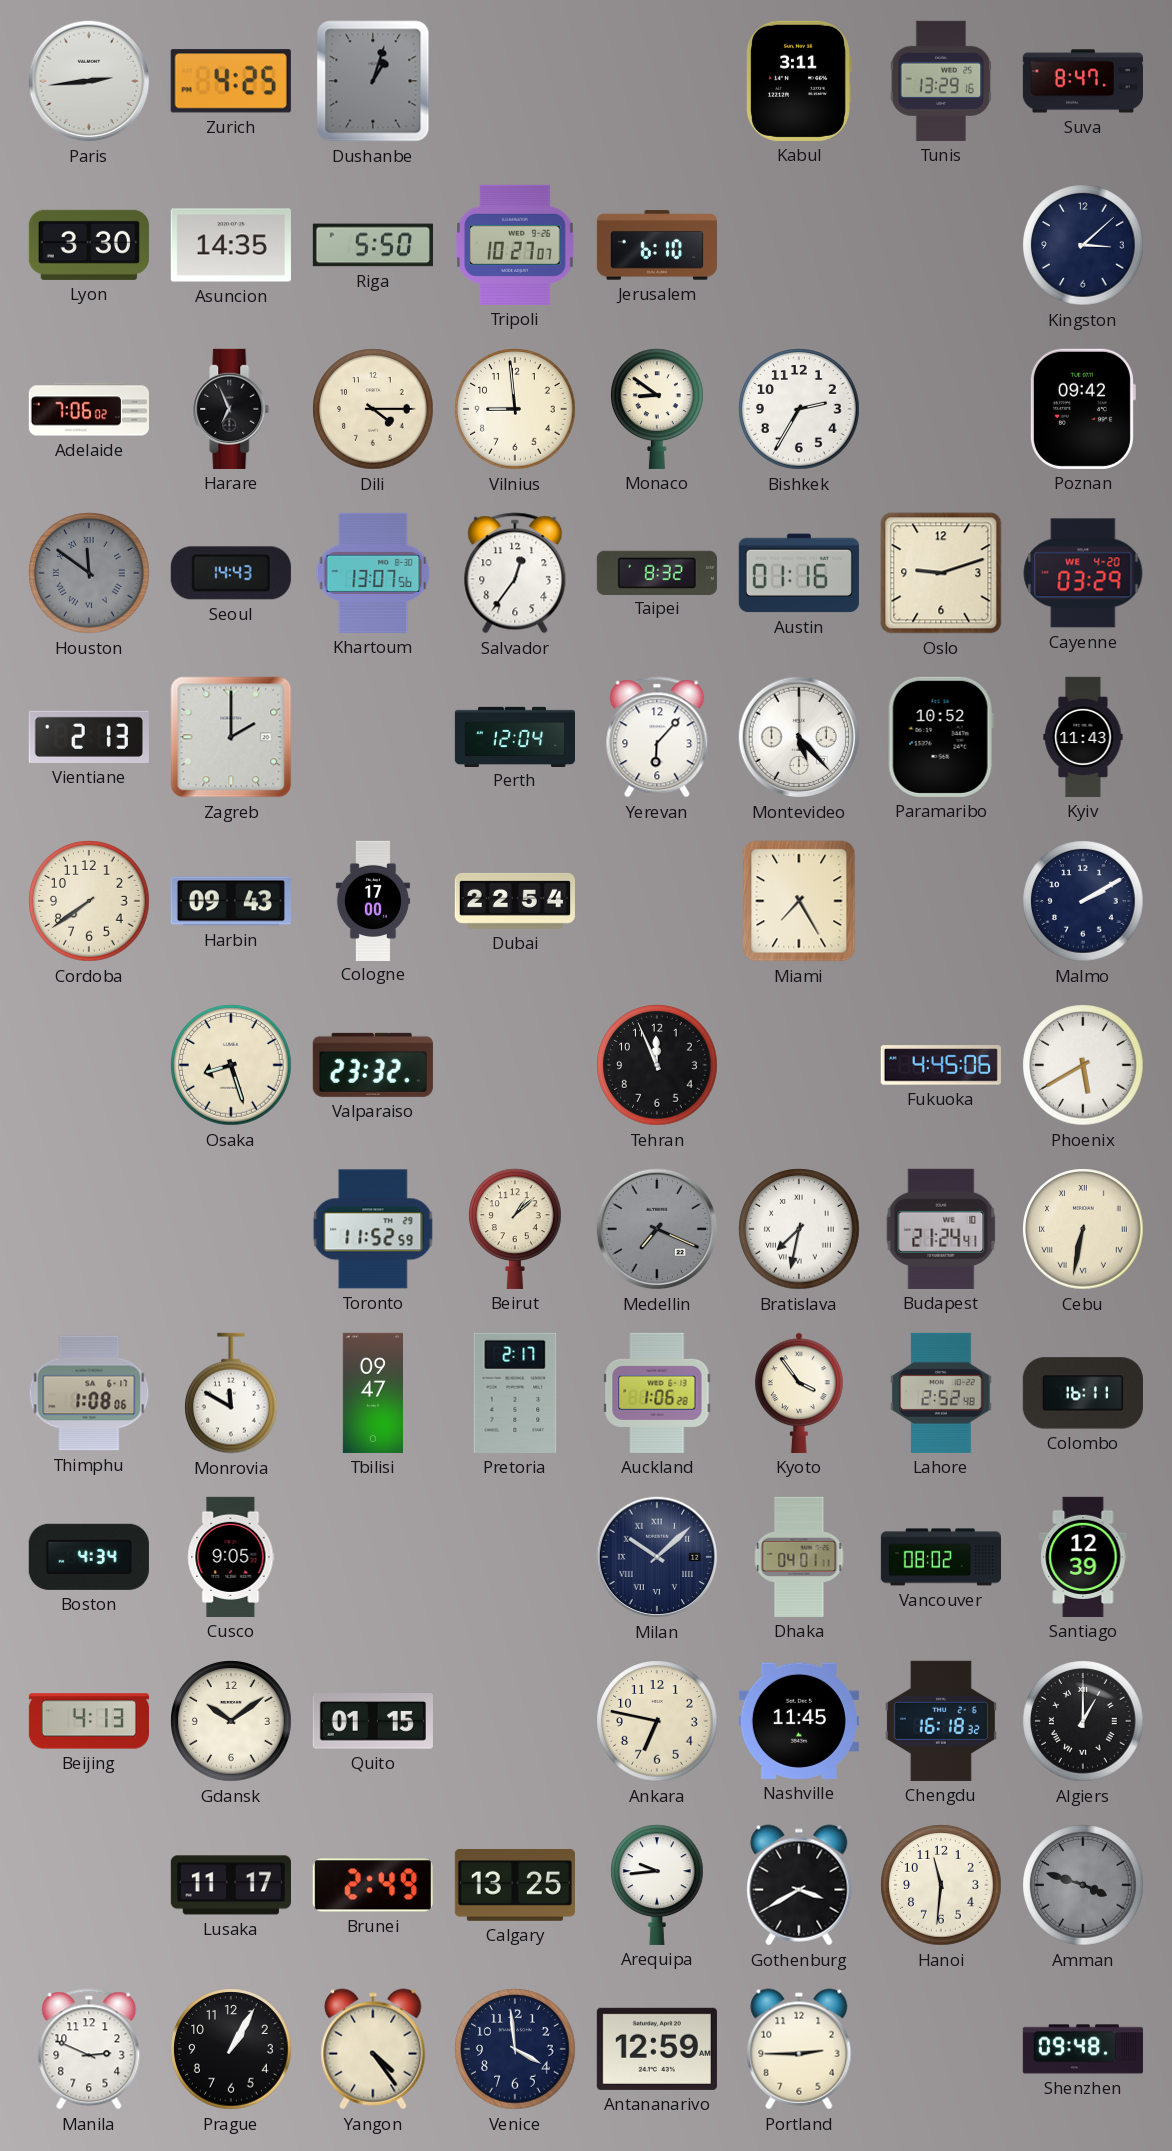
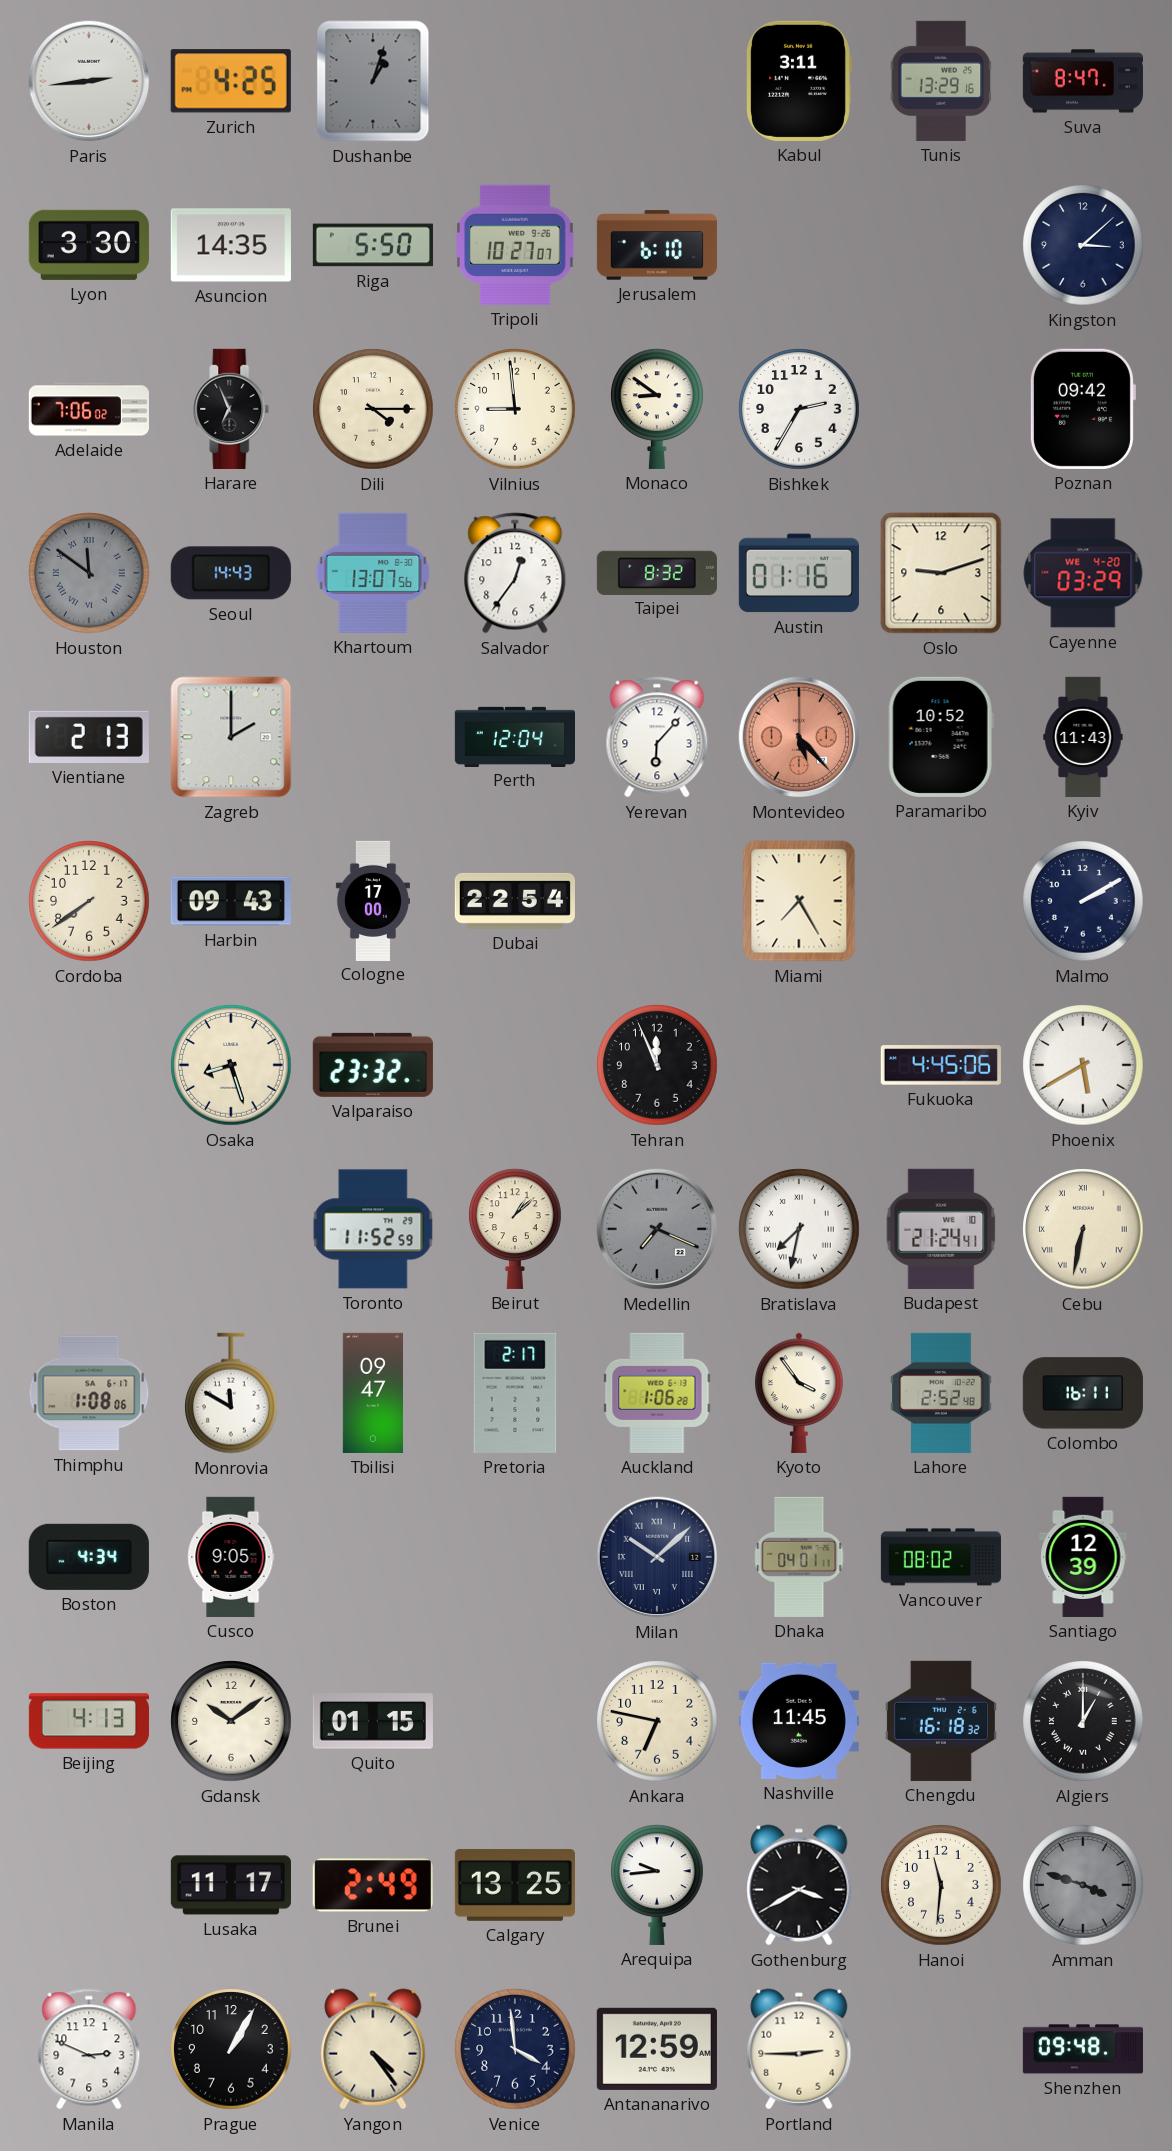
Montevideo dial: white -> salmon
